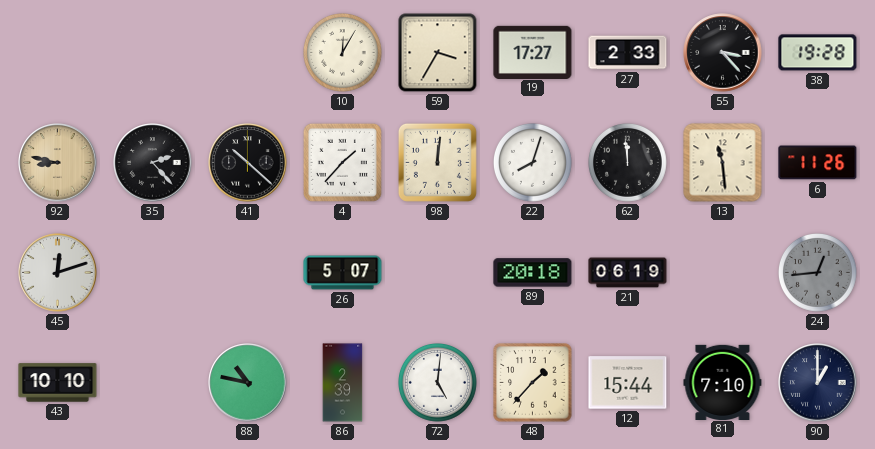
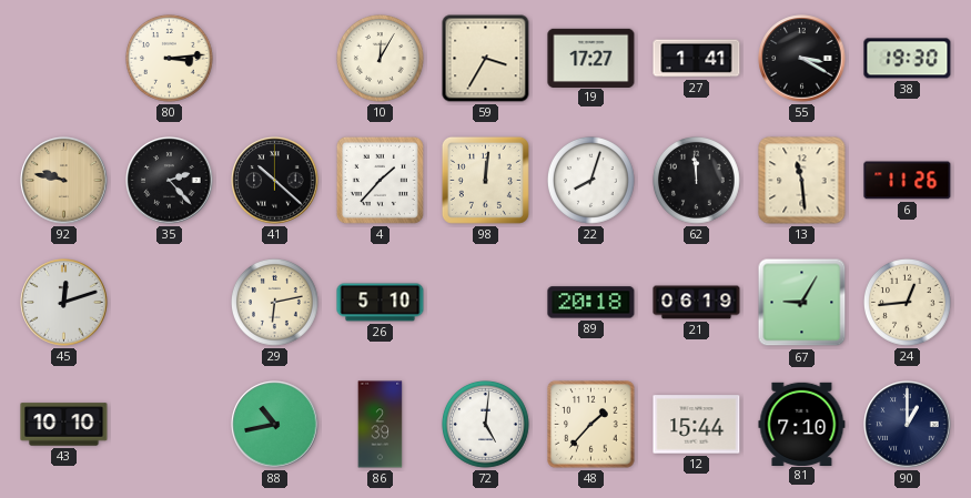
80: none -> 3:14
27: 2:33 -> 1:41
55: 3:23 -> 3:20
38: 19:28 -> 19:30
92: 8:47 -> 9:47
29: none -> 6:13
26: 5:07 -> 5:10
67: none -> 9:05
24 dial: grey -> cream
88: 10:47 -> 10:43
